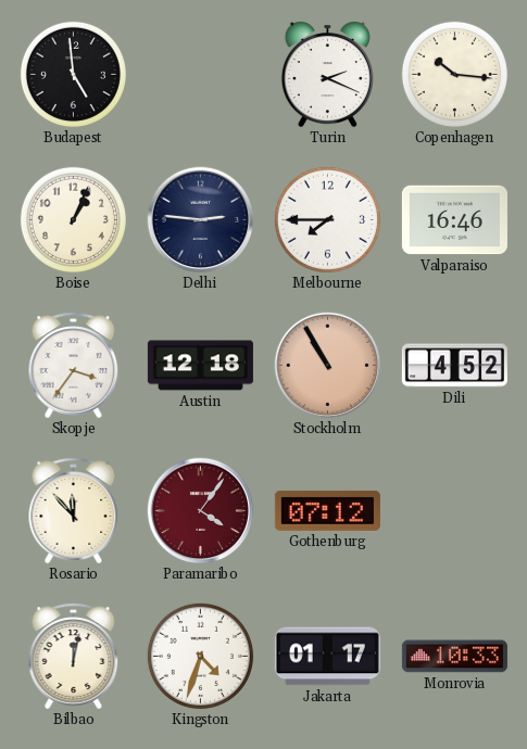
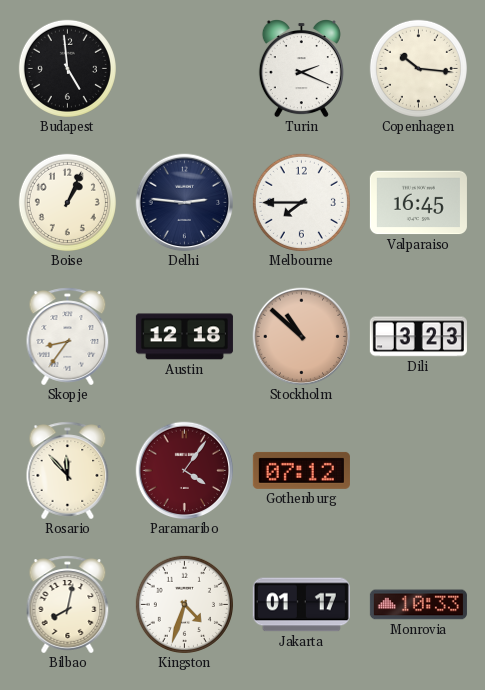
Valparaiso: 16:46 -> 16:45
Skopje: 3:36 -> 8:36
Stockholm: 10:55 -> 10:52
Dili: 4:52 -> 3:23
Bilbao: 12:02 -> 8:02
